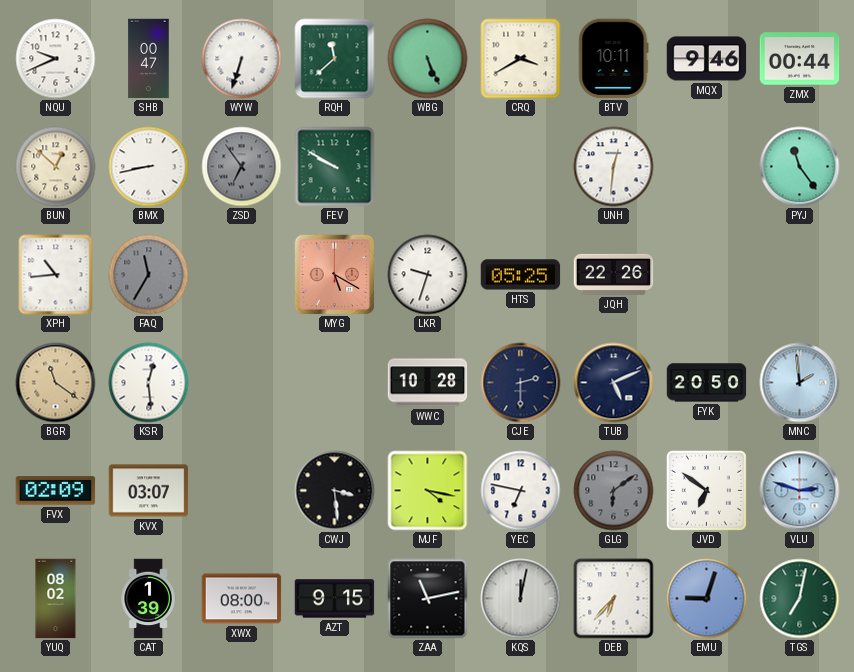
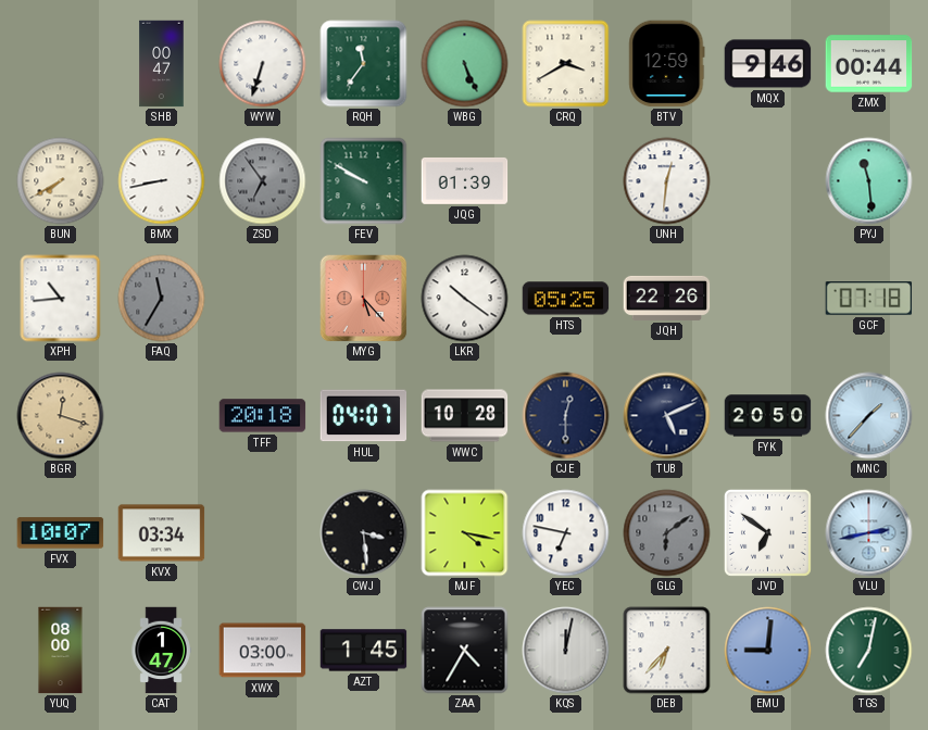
NQU: 9:41 -> none
RQH: 11:38 -> 11:36
BTV: 10:11 -> 12:59
BUN: 12:52 -> 7:40
JQG: none -> 01:39
PYJ: 11:24 -> 11:29
MYG: 5:20 -> 5:23
LKR: 9:33 -> 10:21
GCF: none -> 07:18
BGR: 11:21 -> 12:18
KSR: 12:29 -> none
TFF: none -> 20:18
HUL: none -> 04:07
CJE: 2:30 -> 12:30
MNC: 1:59 -> 1:37
FVX: 02:09 -> 10:07
KVX: 03:07 -> 03:34
VLU: 2:48 -> 2:43
YUQ: 08:02 -> 08:00
CAT: 1:39 -> 1:47
XWX: 08:00 -> 03:00
AZT: 9:15 -> 1:45
ZAA: 11:13 -> 4:35
EMU: 9:03 -> 9:01
